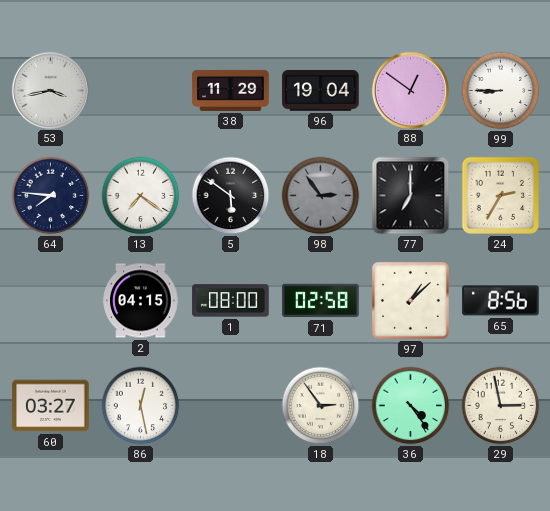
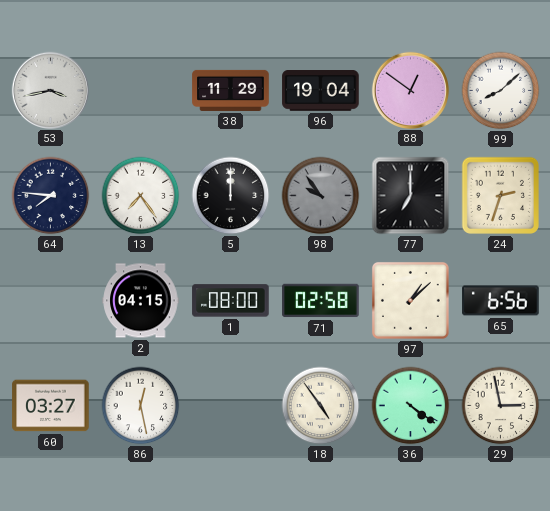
99: 8:45 -> 8:08
13: 7:21 -> 7:24
5: 5:51 -> 12:00
98: 2:54 -> 9:54
24: 2:35 -> 2:33
65: 8:56 -> 6:56
18: 2:54 -> 4:54
36: 4:24 -> 4:21
